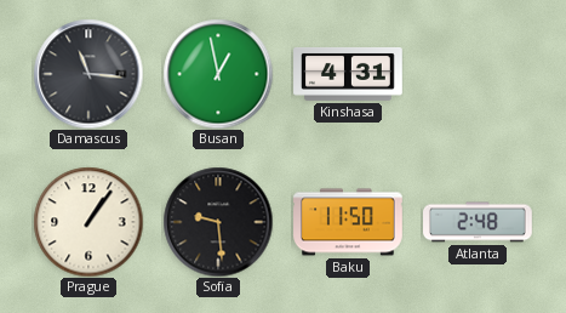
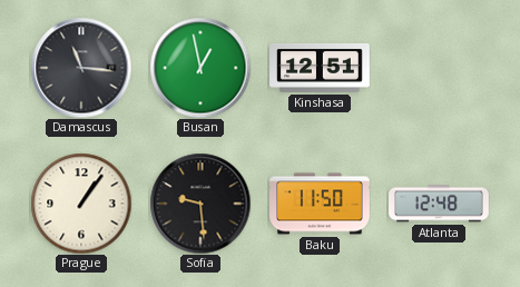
Kinshasa: 4:31 -> 12:51
Atlanta: 2:48 -> 12:48
